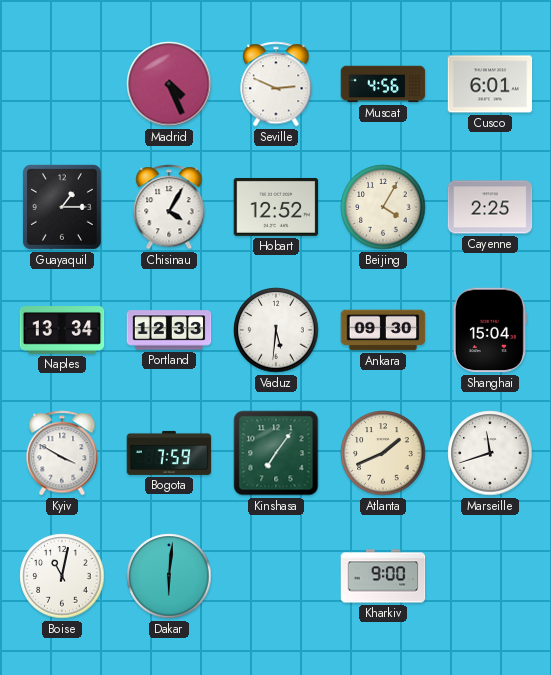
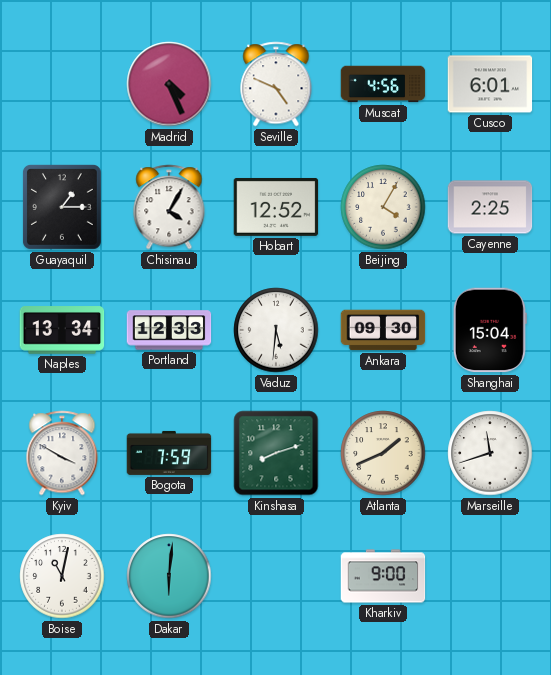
Seville: 2:49 -> 4:49
Kinshasa: 7:06 -> 8:12
